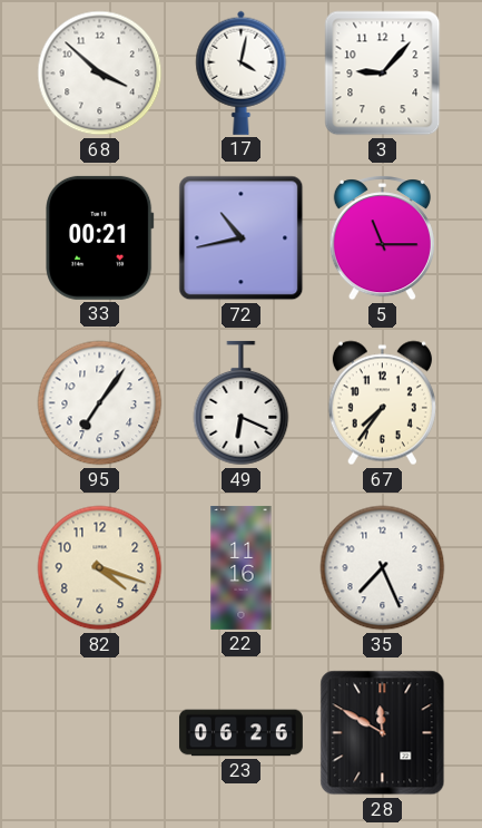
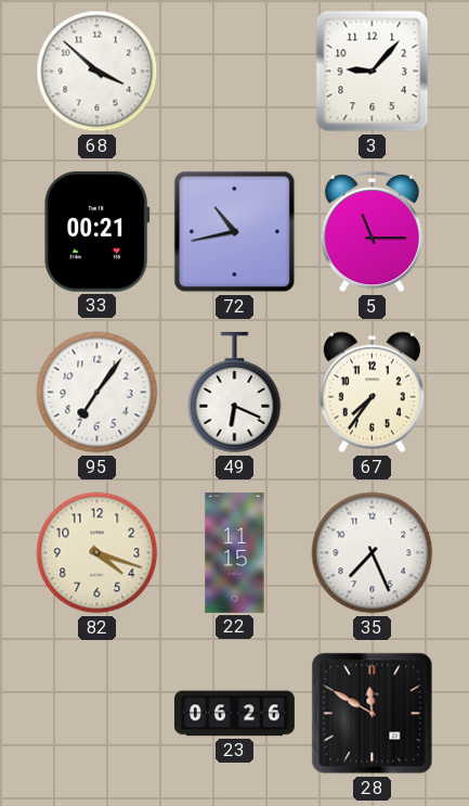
17: 4:02 -> none
22: 11:16 -> 11:15
